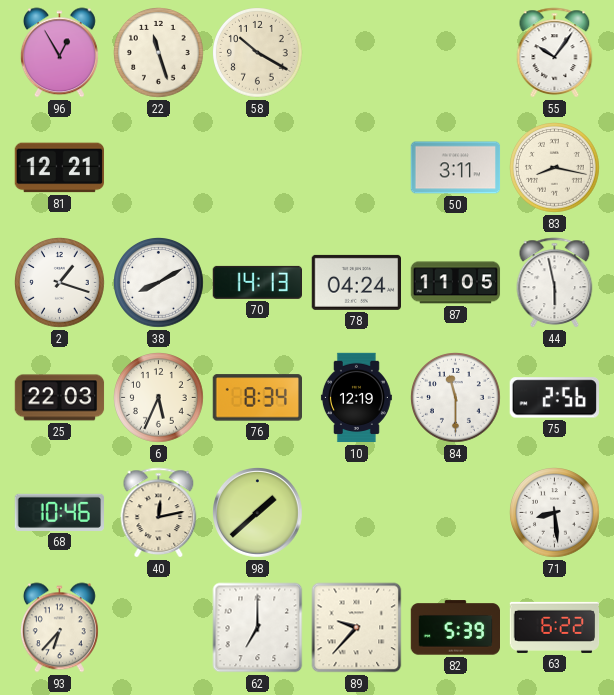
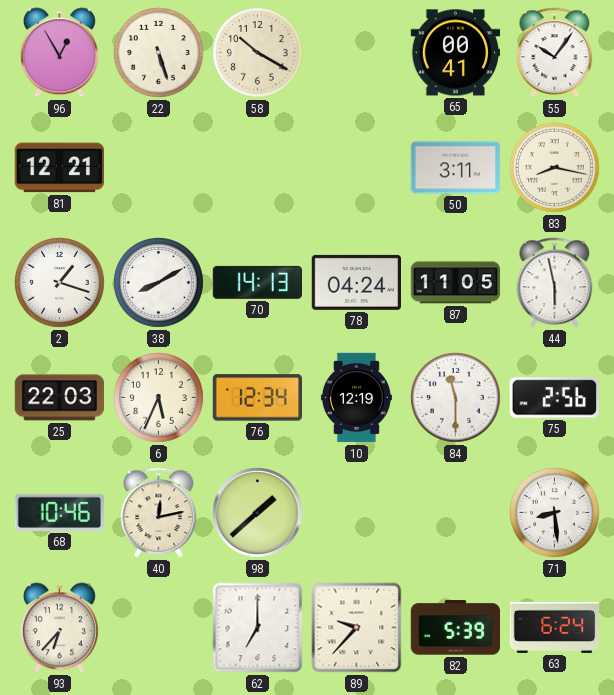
22: 11:27 -> 5:27
65: none -> 00:41
76: 8:34 -> 12:34
63: 6:22 -> 6:24
